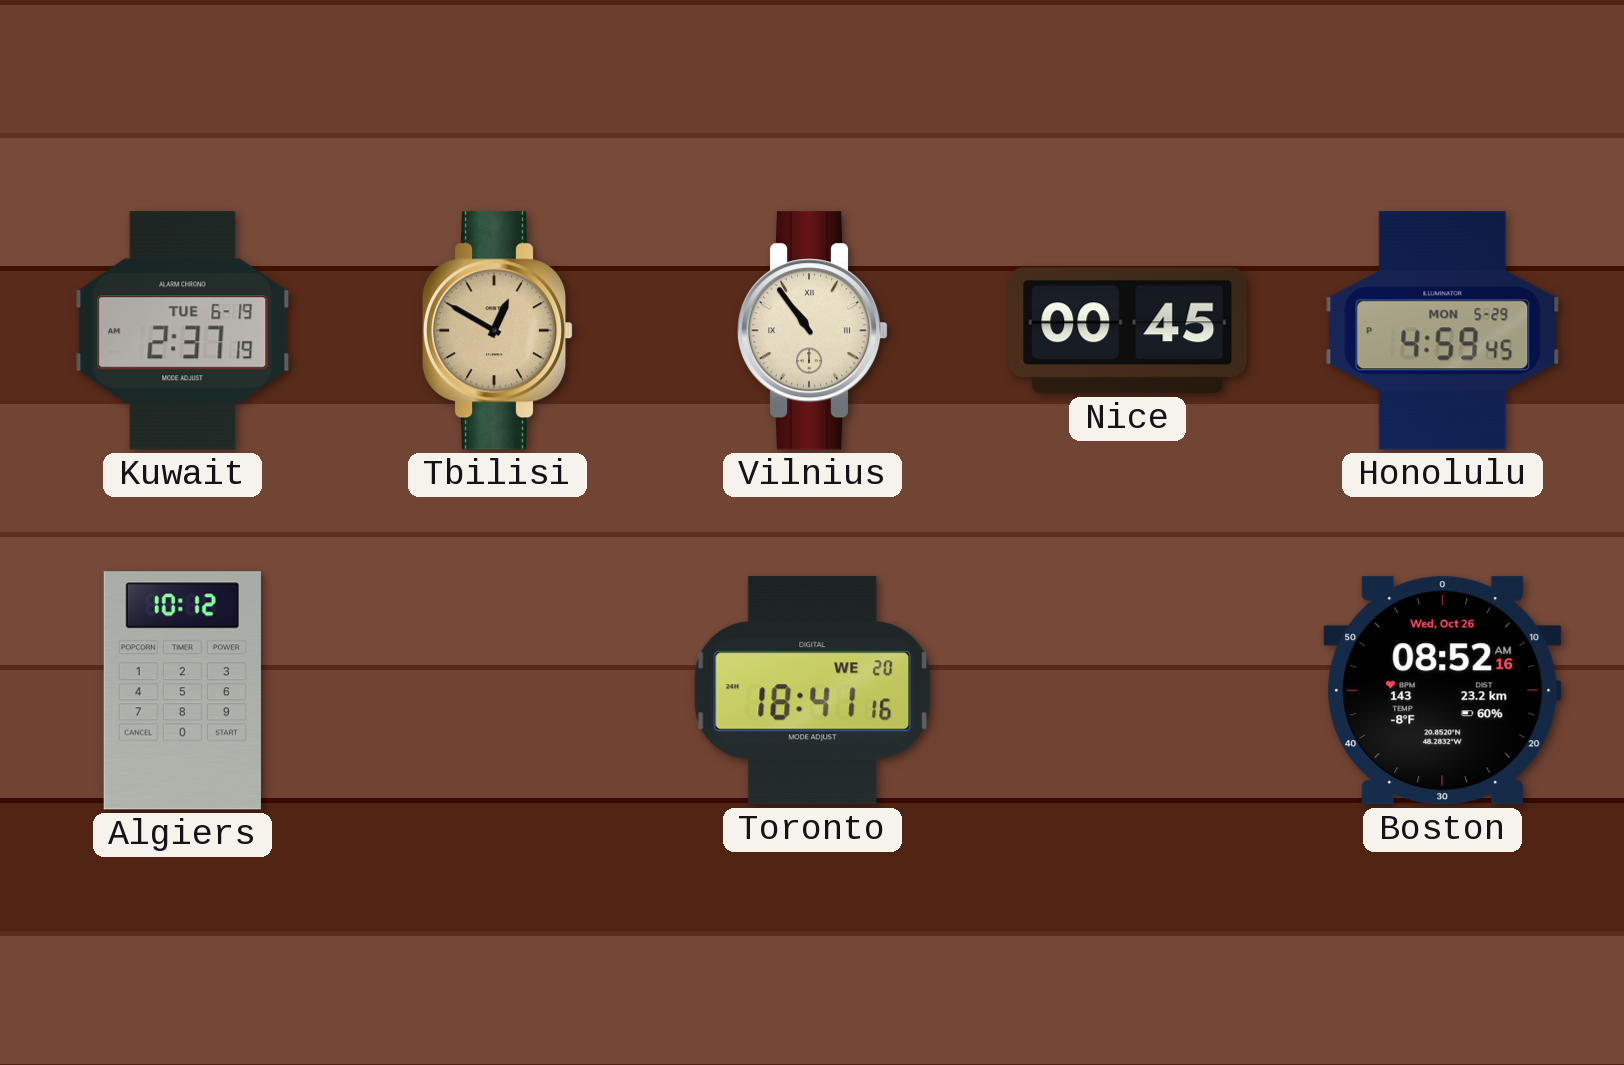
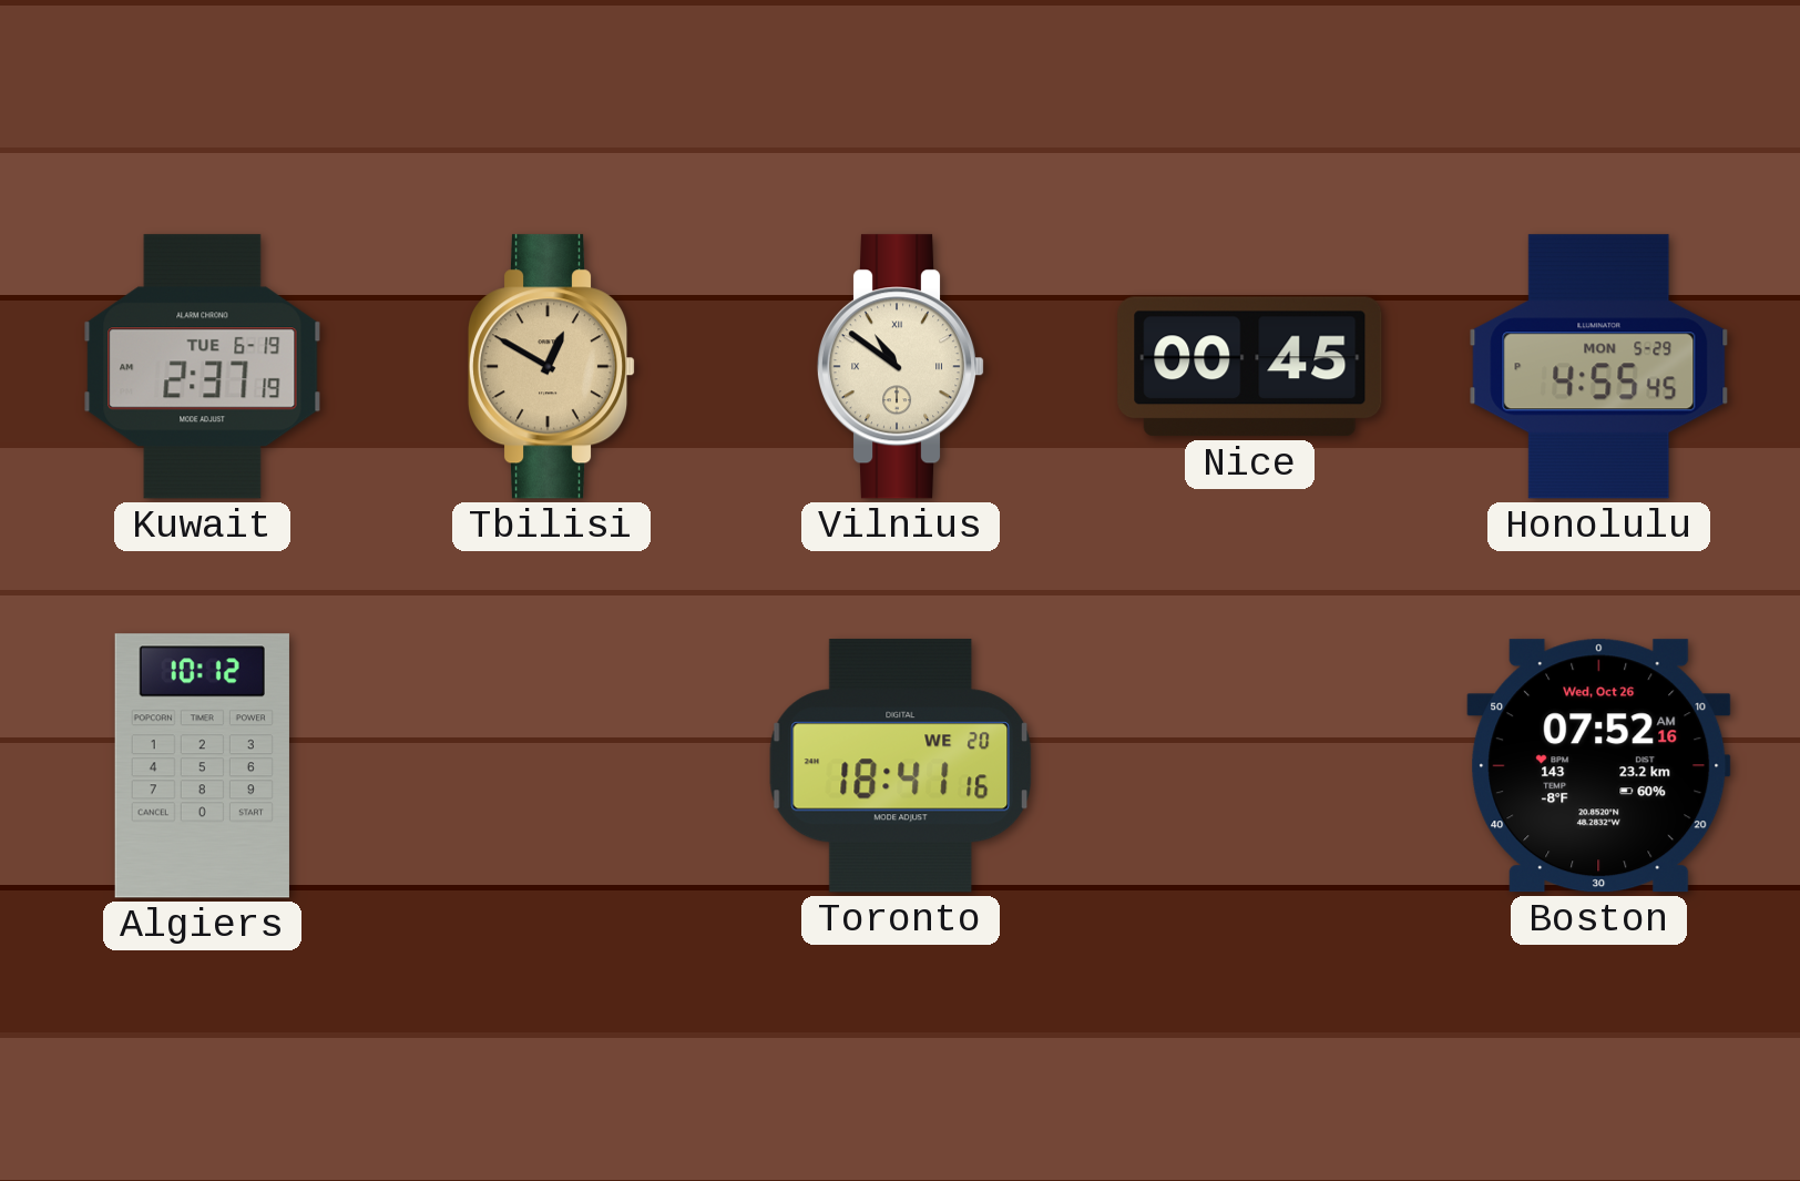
Vilnius: 10:54 -> 10:51
Honolulu: 4:59 -> 4:55
Boston: 08:52 -> 07:52
